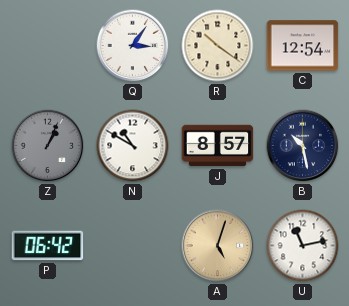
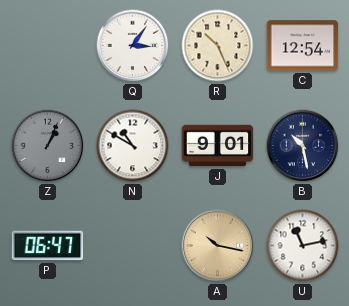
R: 10:21 -> 10:26
J: 8:57 -> 9:01
P: 06:42 -> 06:47
A: 5:03 -> 10:17
